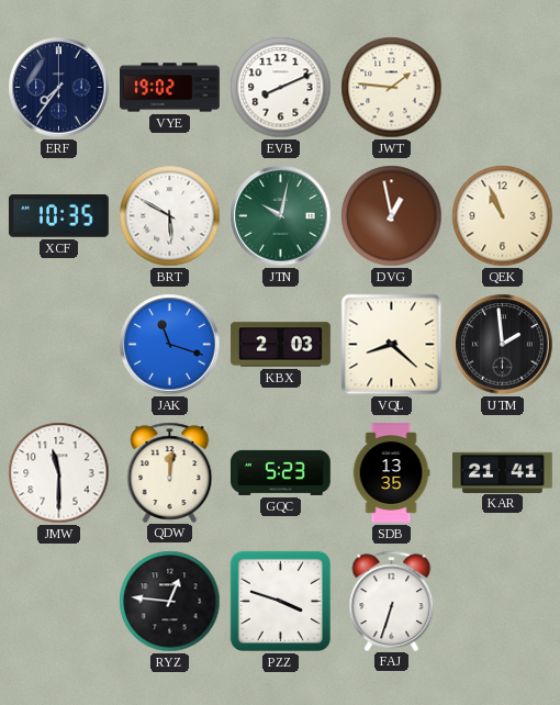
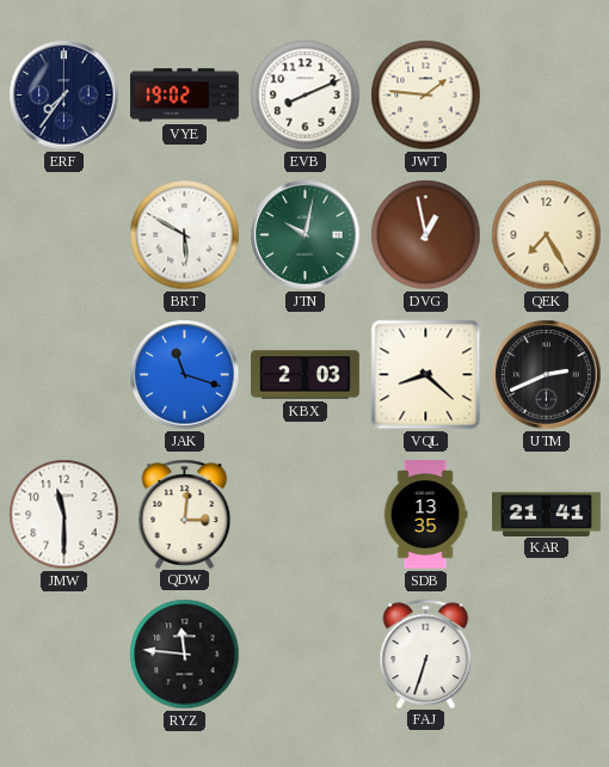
XCF: 10:35 -> none
QEK: 10:56 -> 7:25
UTM: 1:59 -> 2:41
QDW: 12:01 -> 3:01
GQC: 5:23 -> none
RYZ: 12:46 -> 11:46
PZZ: 3:48 -> none
